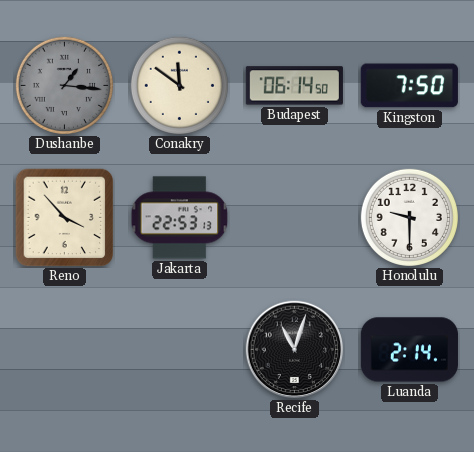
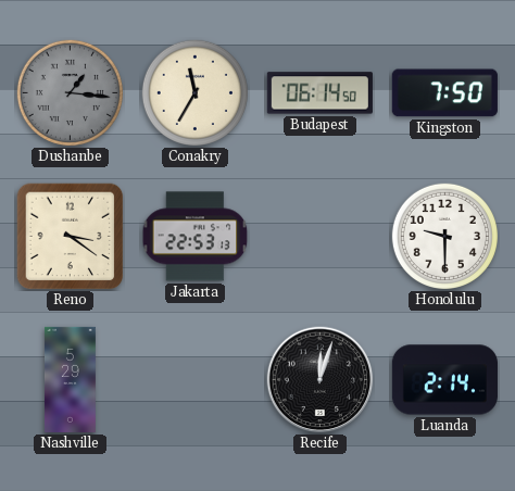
Conakry: 11:51 -> 11:35
Reno: 3:53 -> 3:21
Nashville: none -> 5:29
Recife: 11:03 -> 12:03
